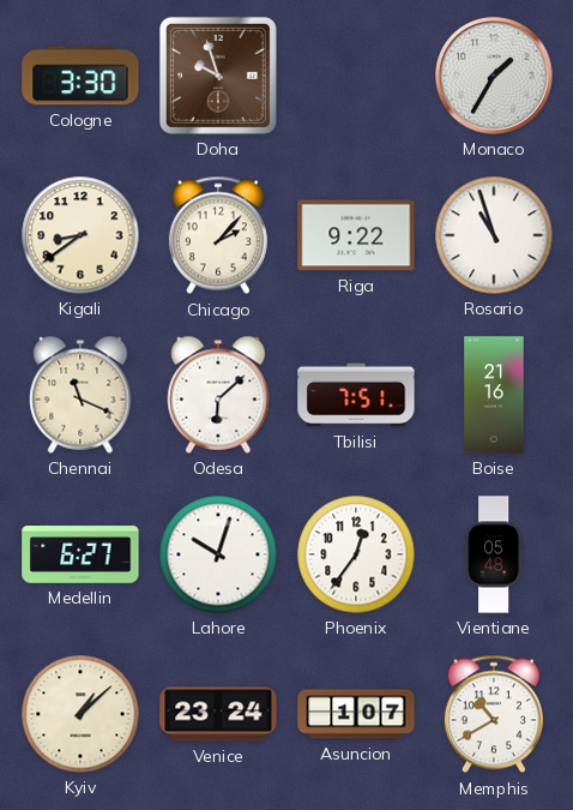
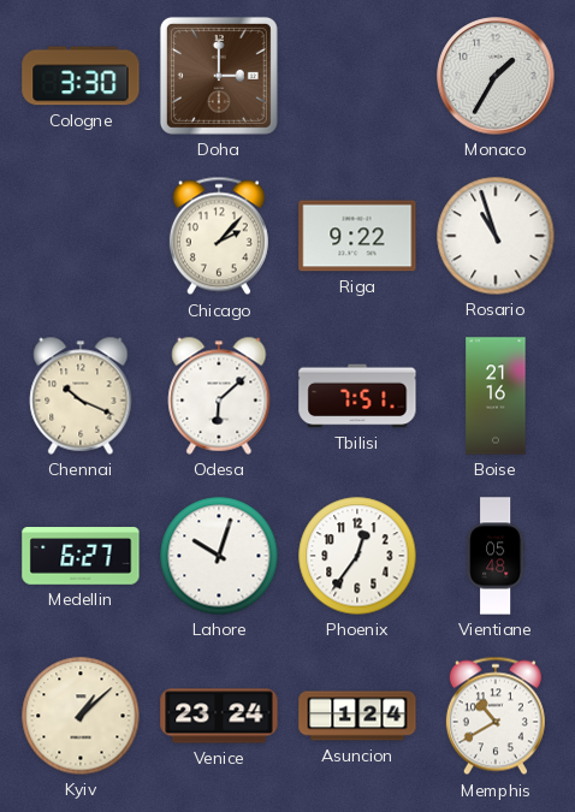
Doha: 9:57 -> 3:00
Kigali: 8:39 -> none
Chennai: 11:19 -> 10:19
Asuncion: 1:07 -> 1:24
